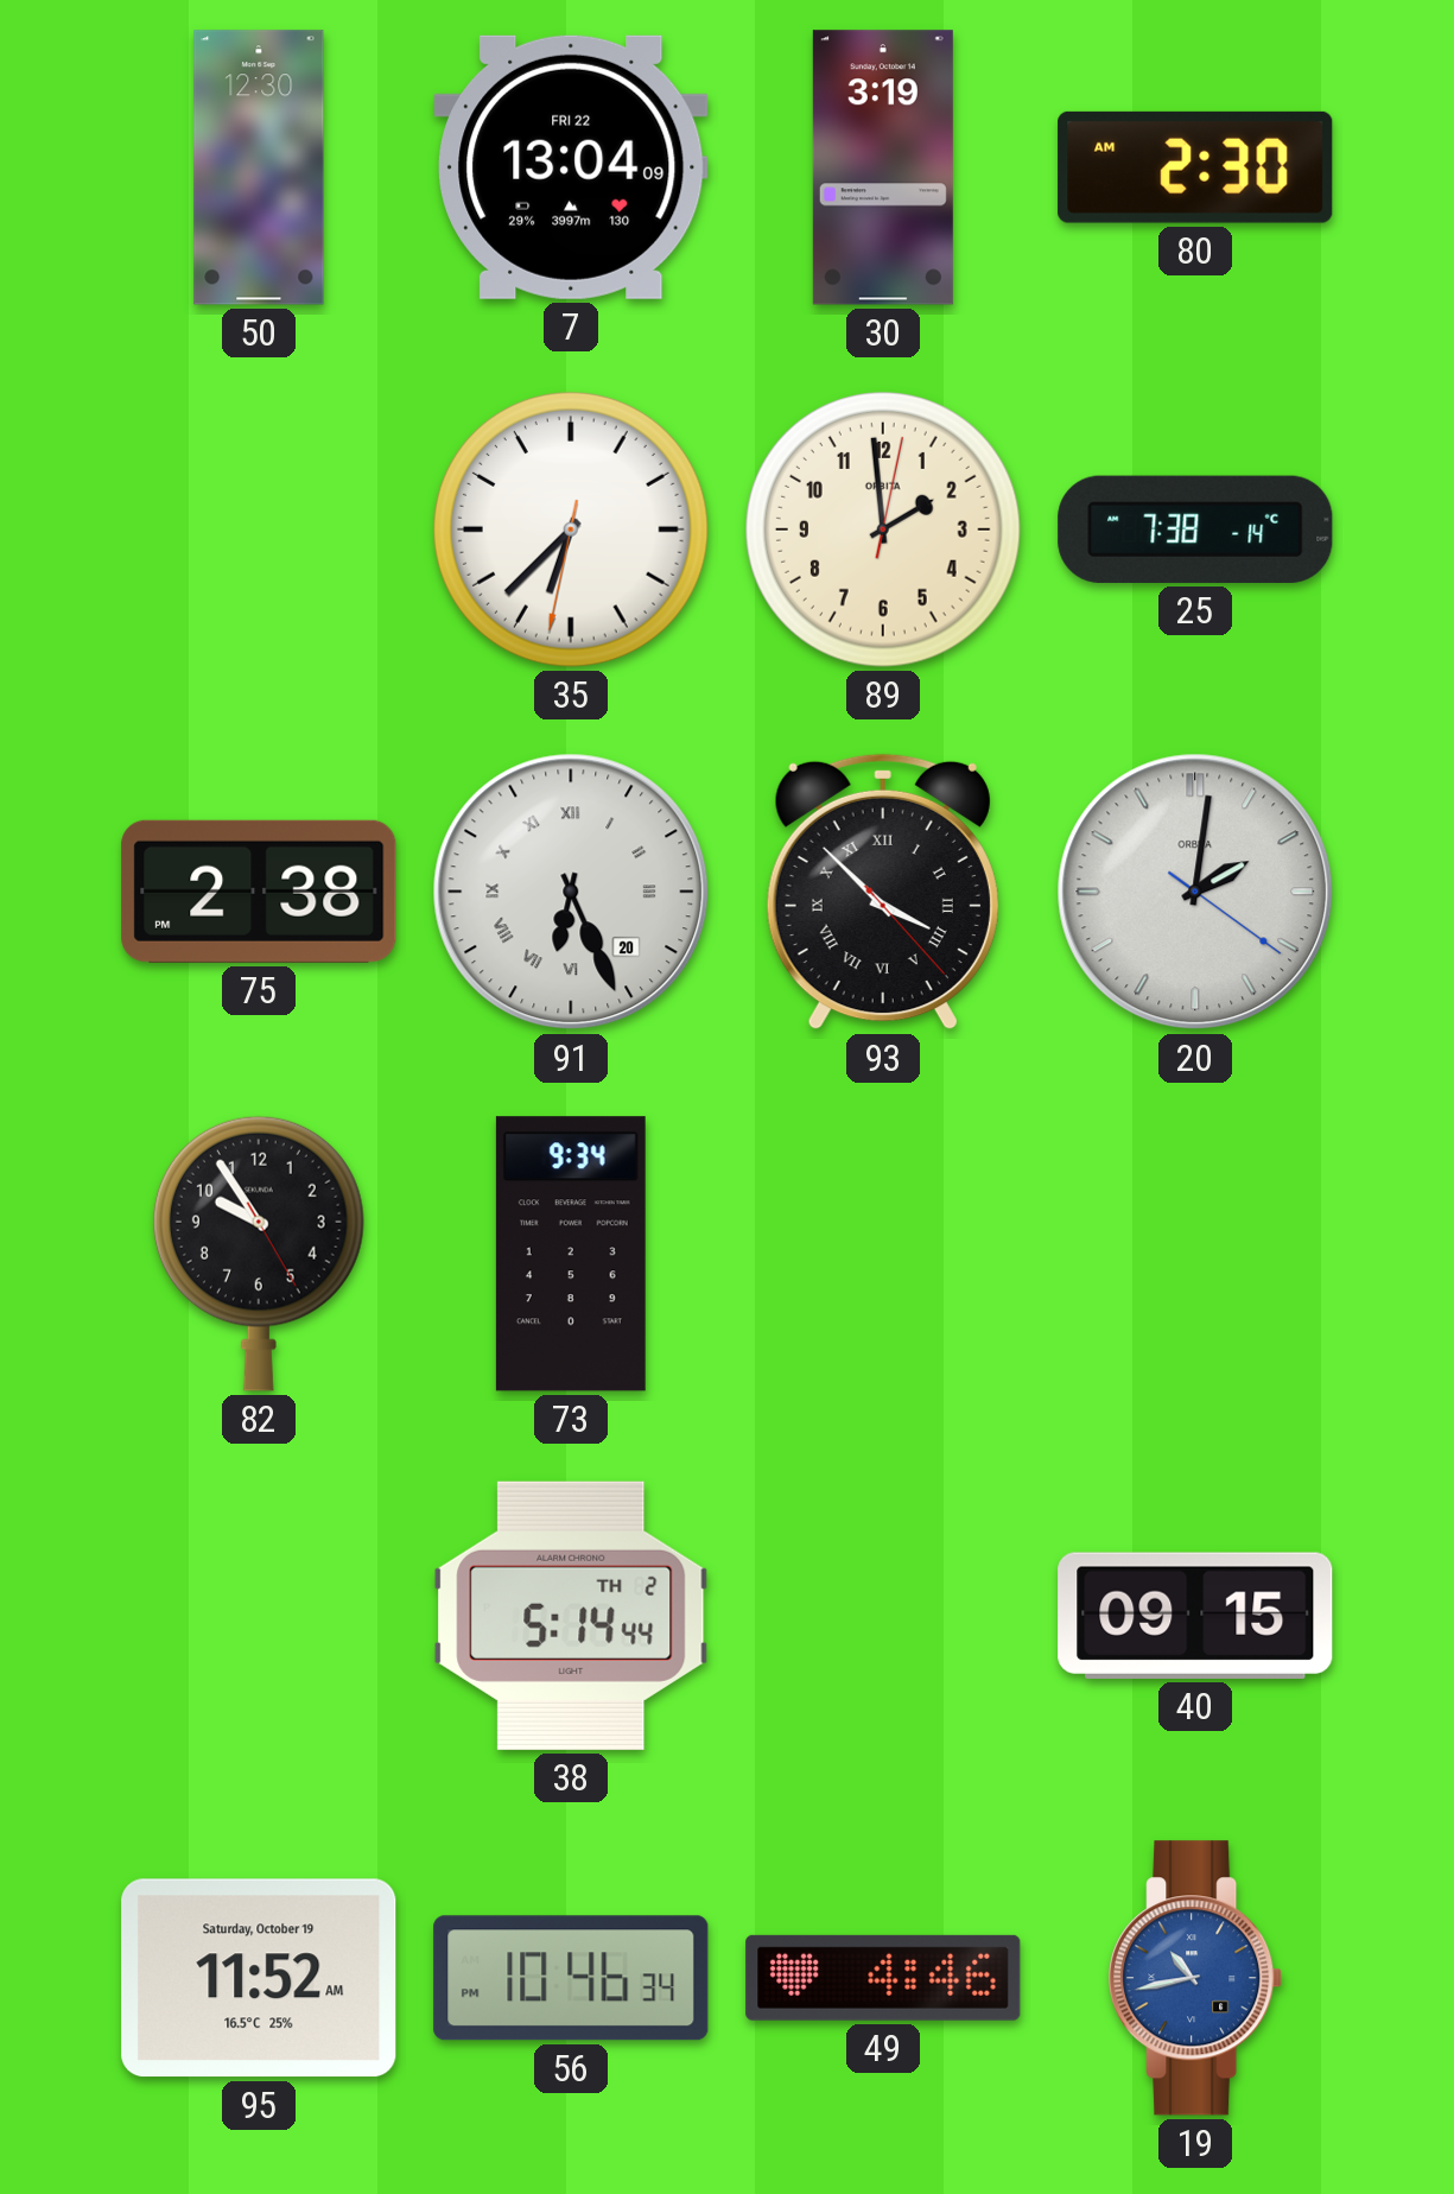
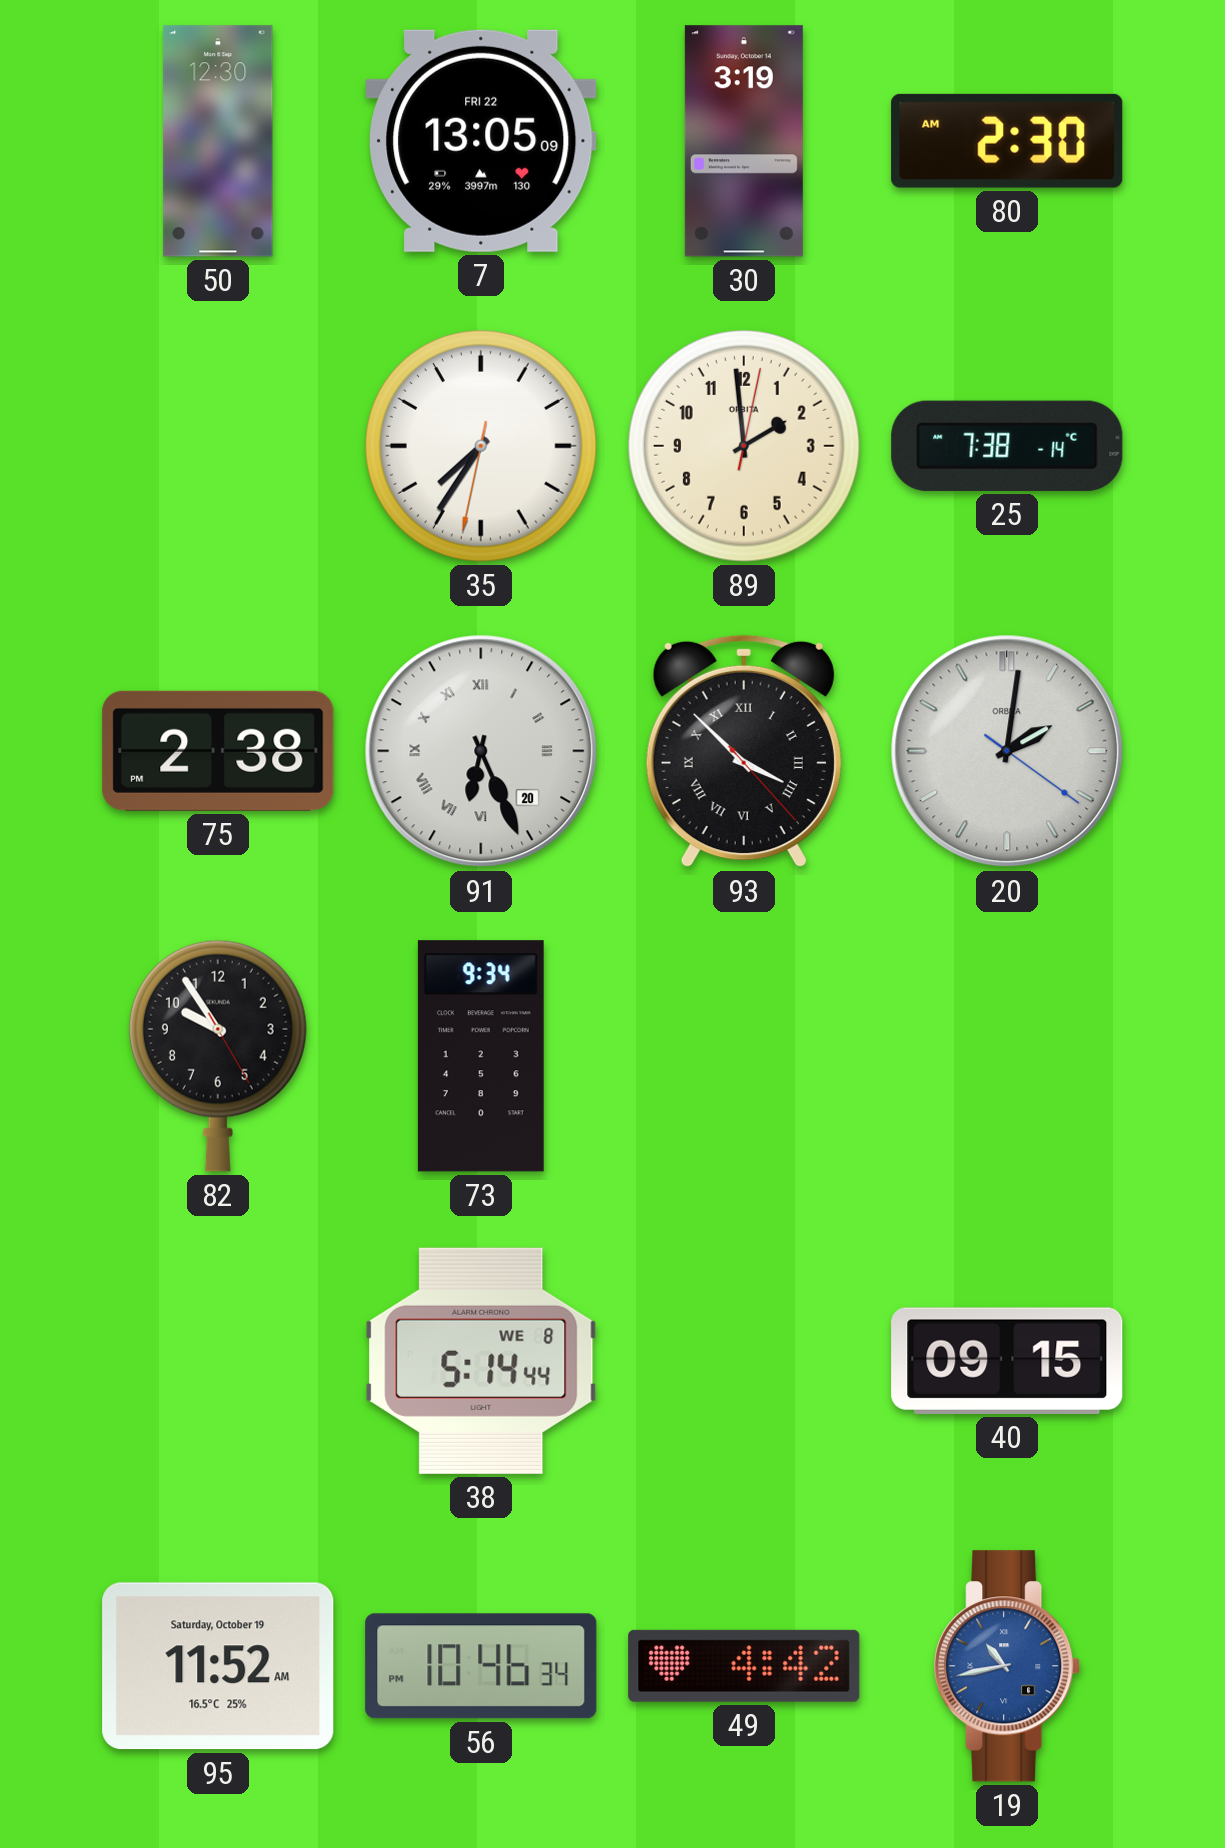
7: 13:04 -> 13:05
35: 6:37 -> 7:35
38 date: TH 2 -> WE 8
49: 4:46 -> 4:42
